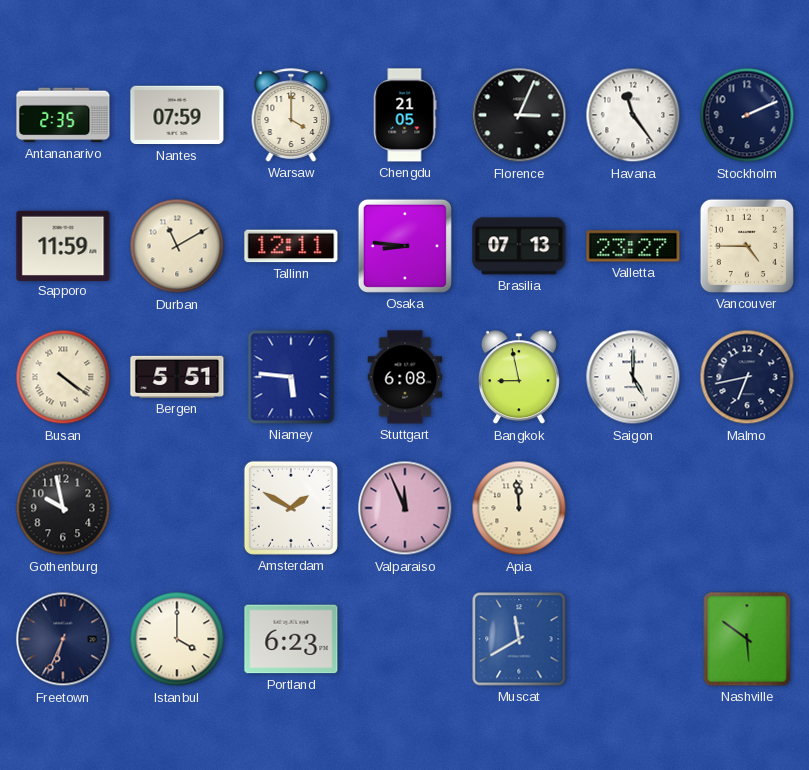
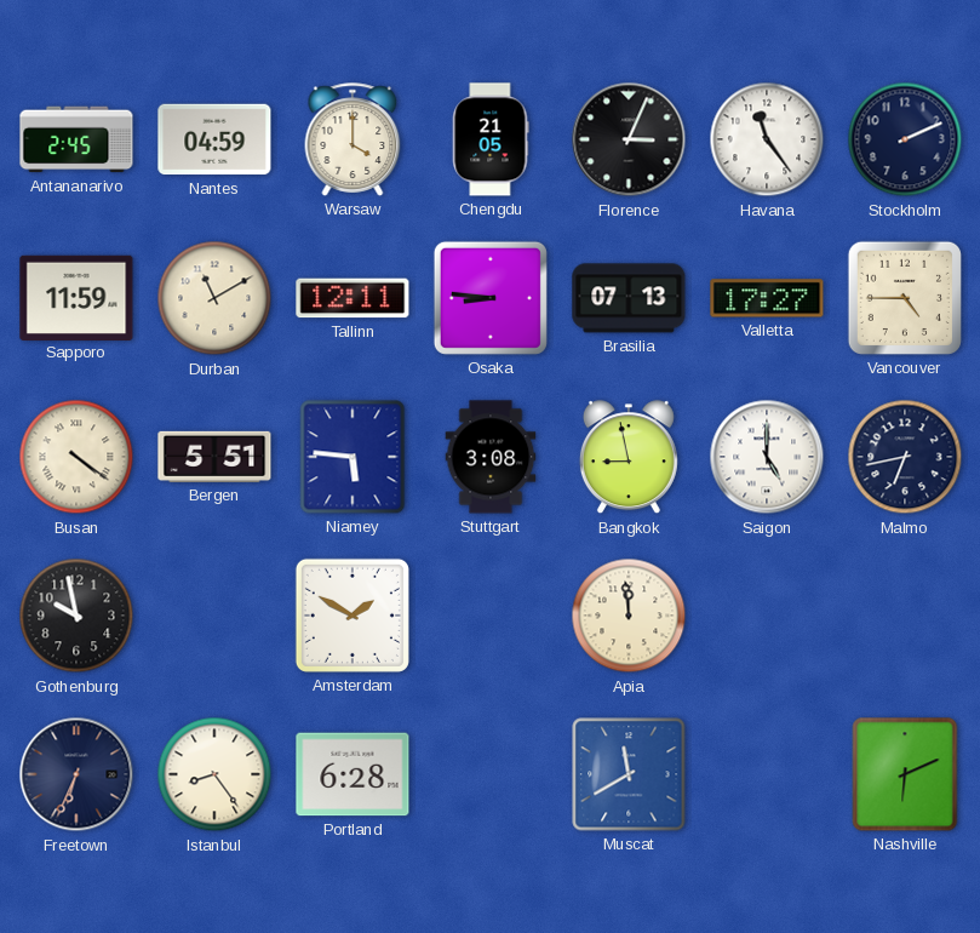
Antananarivo: 2:35 -> 2:45
Nantes: 07:59 -> 04:59
Valletta: 23:27 -> 17:27
Stuttgart: 6:08 -> 3:08
Valparaiso: 11:56 -> none
Istanbul: 4:00 -> 8:24
Portland: 6:23 -> 6:28
Nashville: 5:51 -> 6:11
